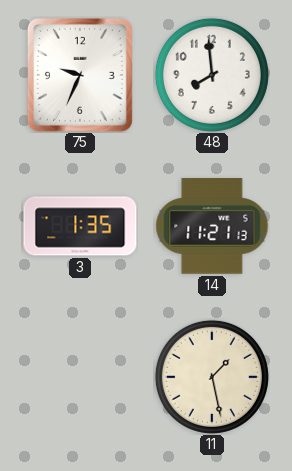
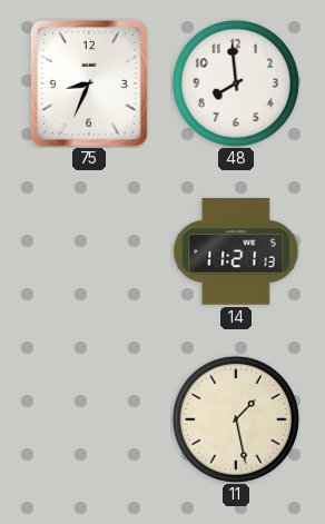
75: 9:34 -> 8:34
3: 1:35 -> none
